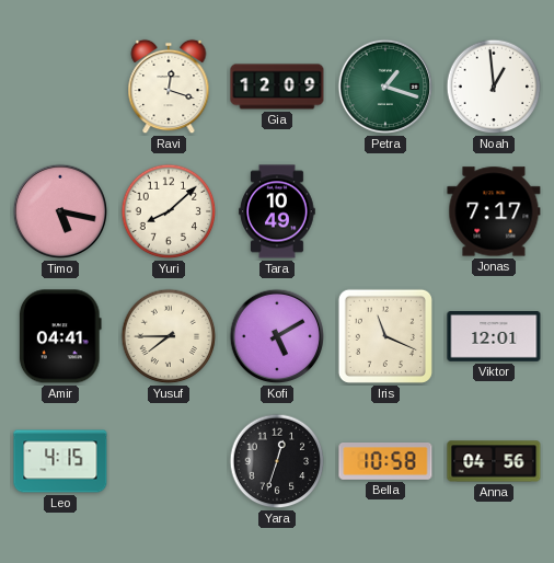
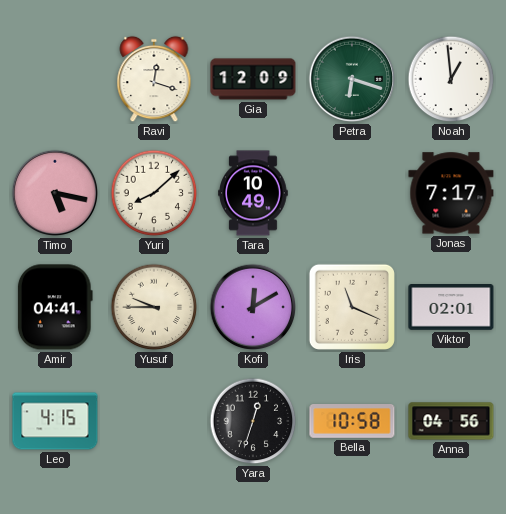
Petra: 1:18 -> 6:18
Yusuf: 7:45 -> 9:45
Kofi: 5:10 -> 12:10
Viktor: 12:01 -> 02:01
